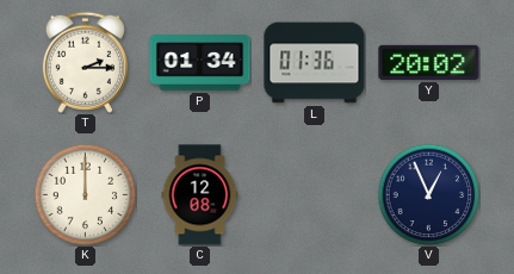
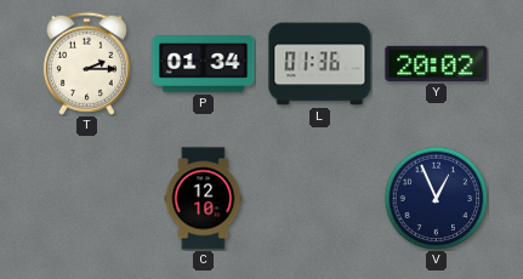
K: 12:00 -> none
C: 12:08 -> 12:10
